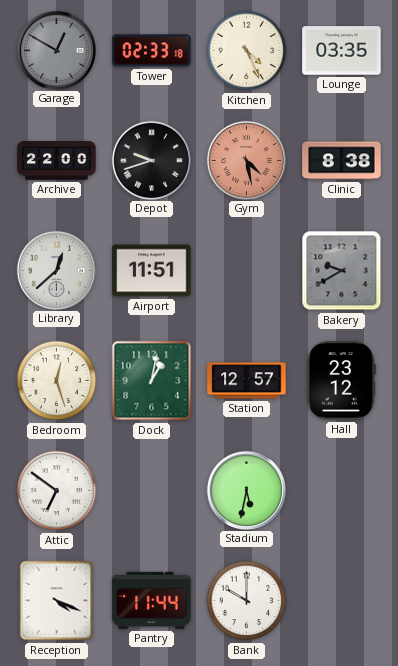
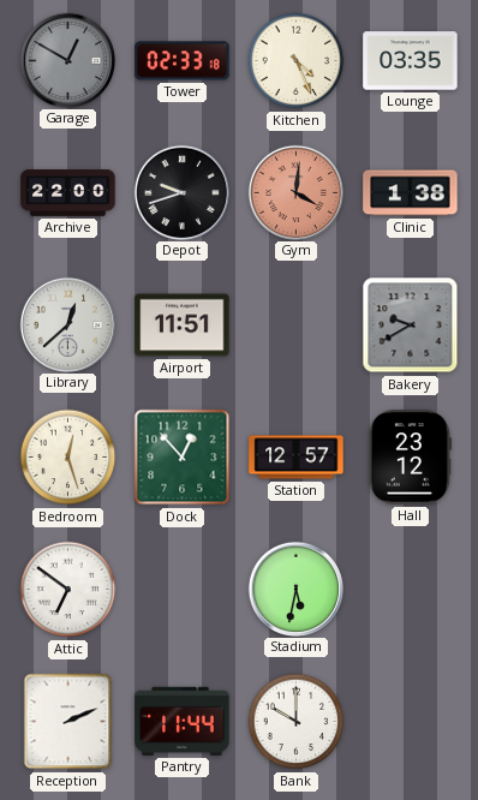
Gym: 4:28 -> 4:01
Clinic: 8:38 -> 1:38
Dock: 1:02 -> 12:53
Reception: 4:19 -> 2:11
